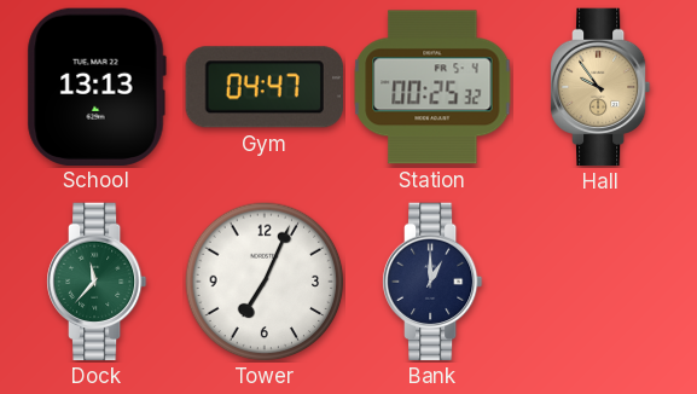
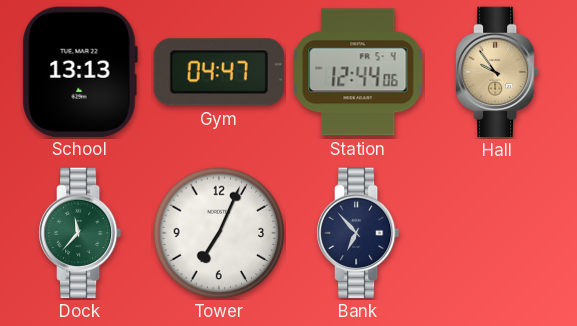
Station: 00:25 -> 12:44
Bank: 1:00 -> 6:53
